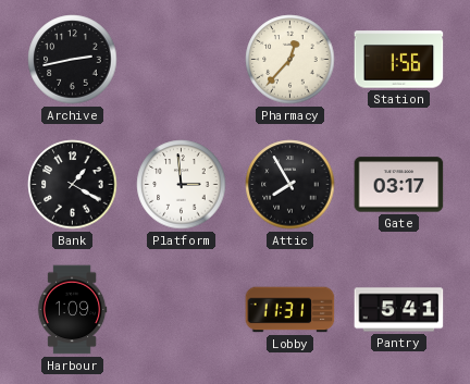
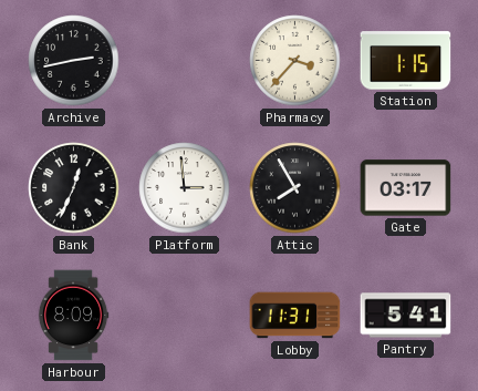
Pharmacy: 12:37 -> 3:37
Station: 1:56 -> 1:15
Bank: 1:20 -> 12:34
Harbour: 1:09 -> 8:09
